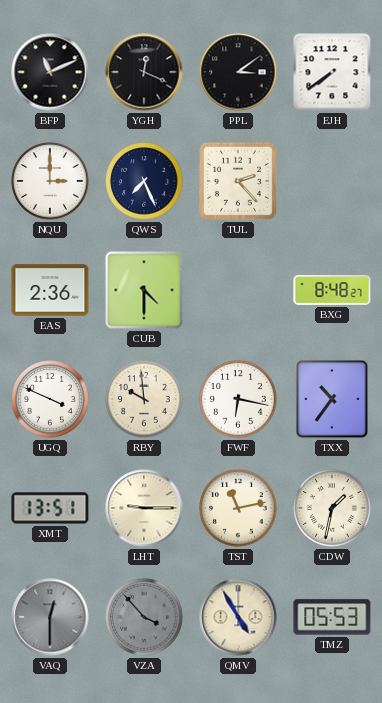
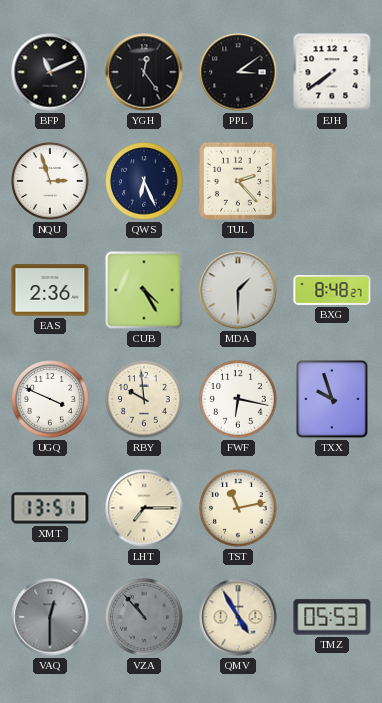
YGH: 12:19 -> 12:24
NQU: 3:00 -> 2:57
QWS: 7:26 -> 6:26
CUB: 4:30 -> 4:25
MDA: none -> 1:30
TXX: 10:36 -> 9:57
LHT: 9:15 -> 7:15
CDW: 1:32 -> none
VZA: 3:53 -> 10:53
